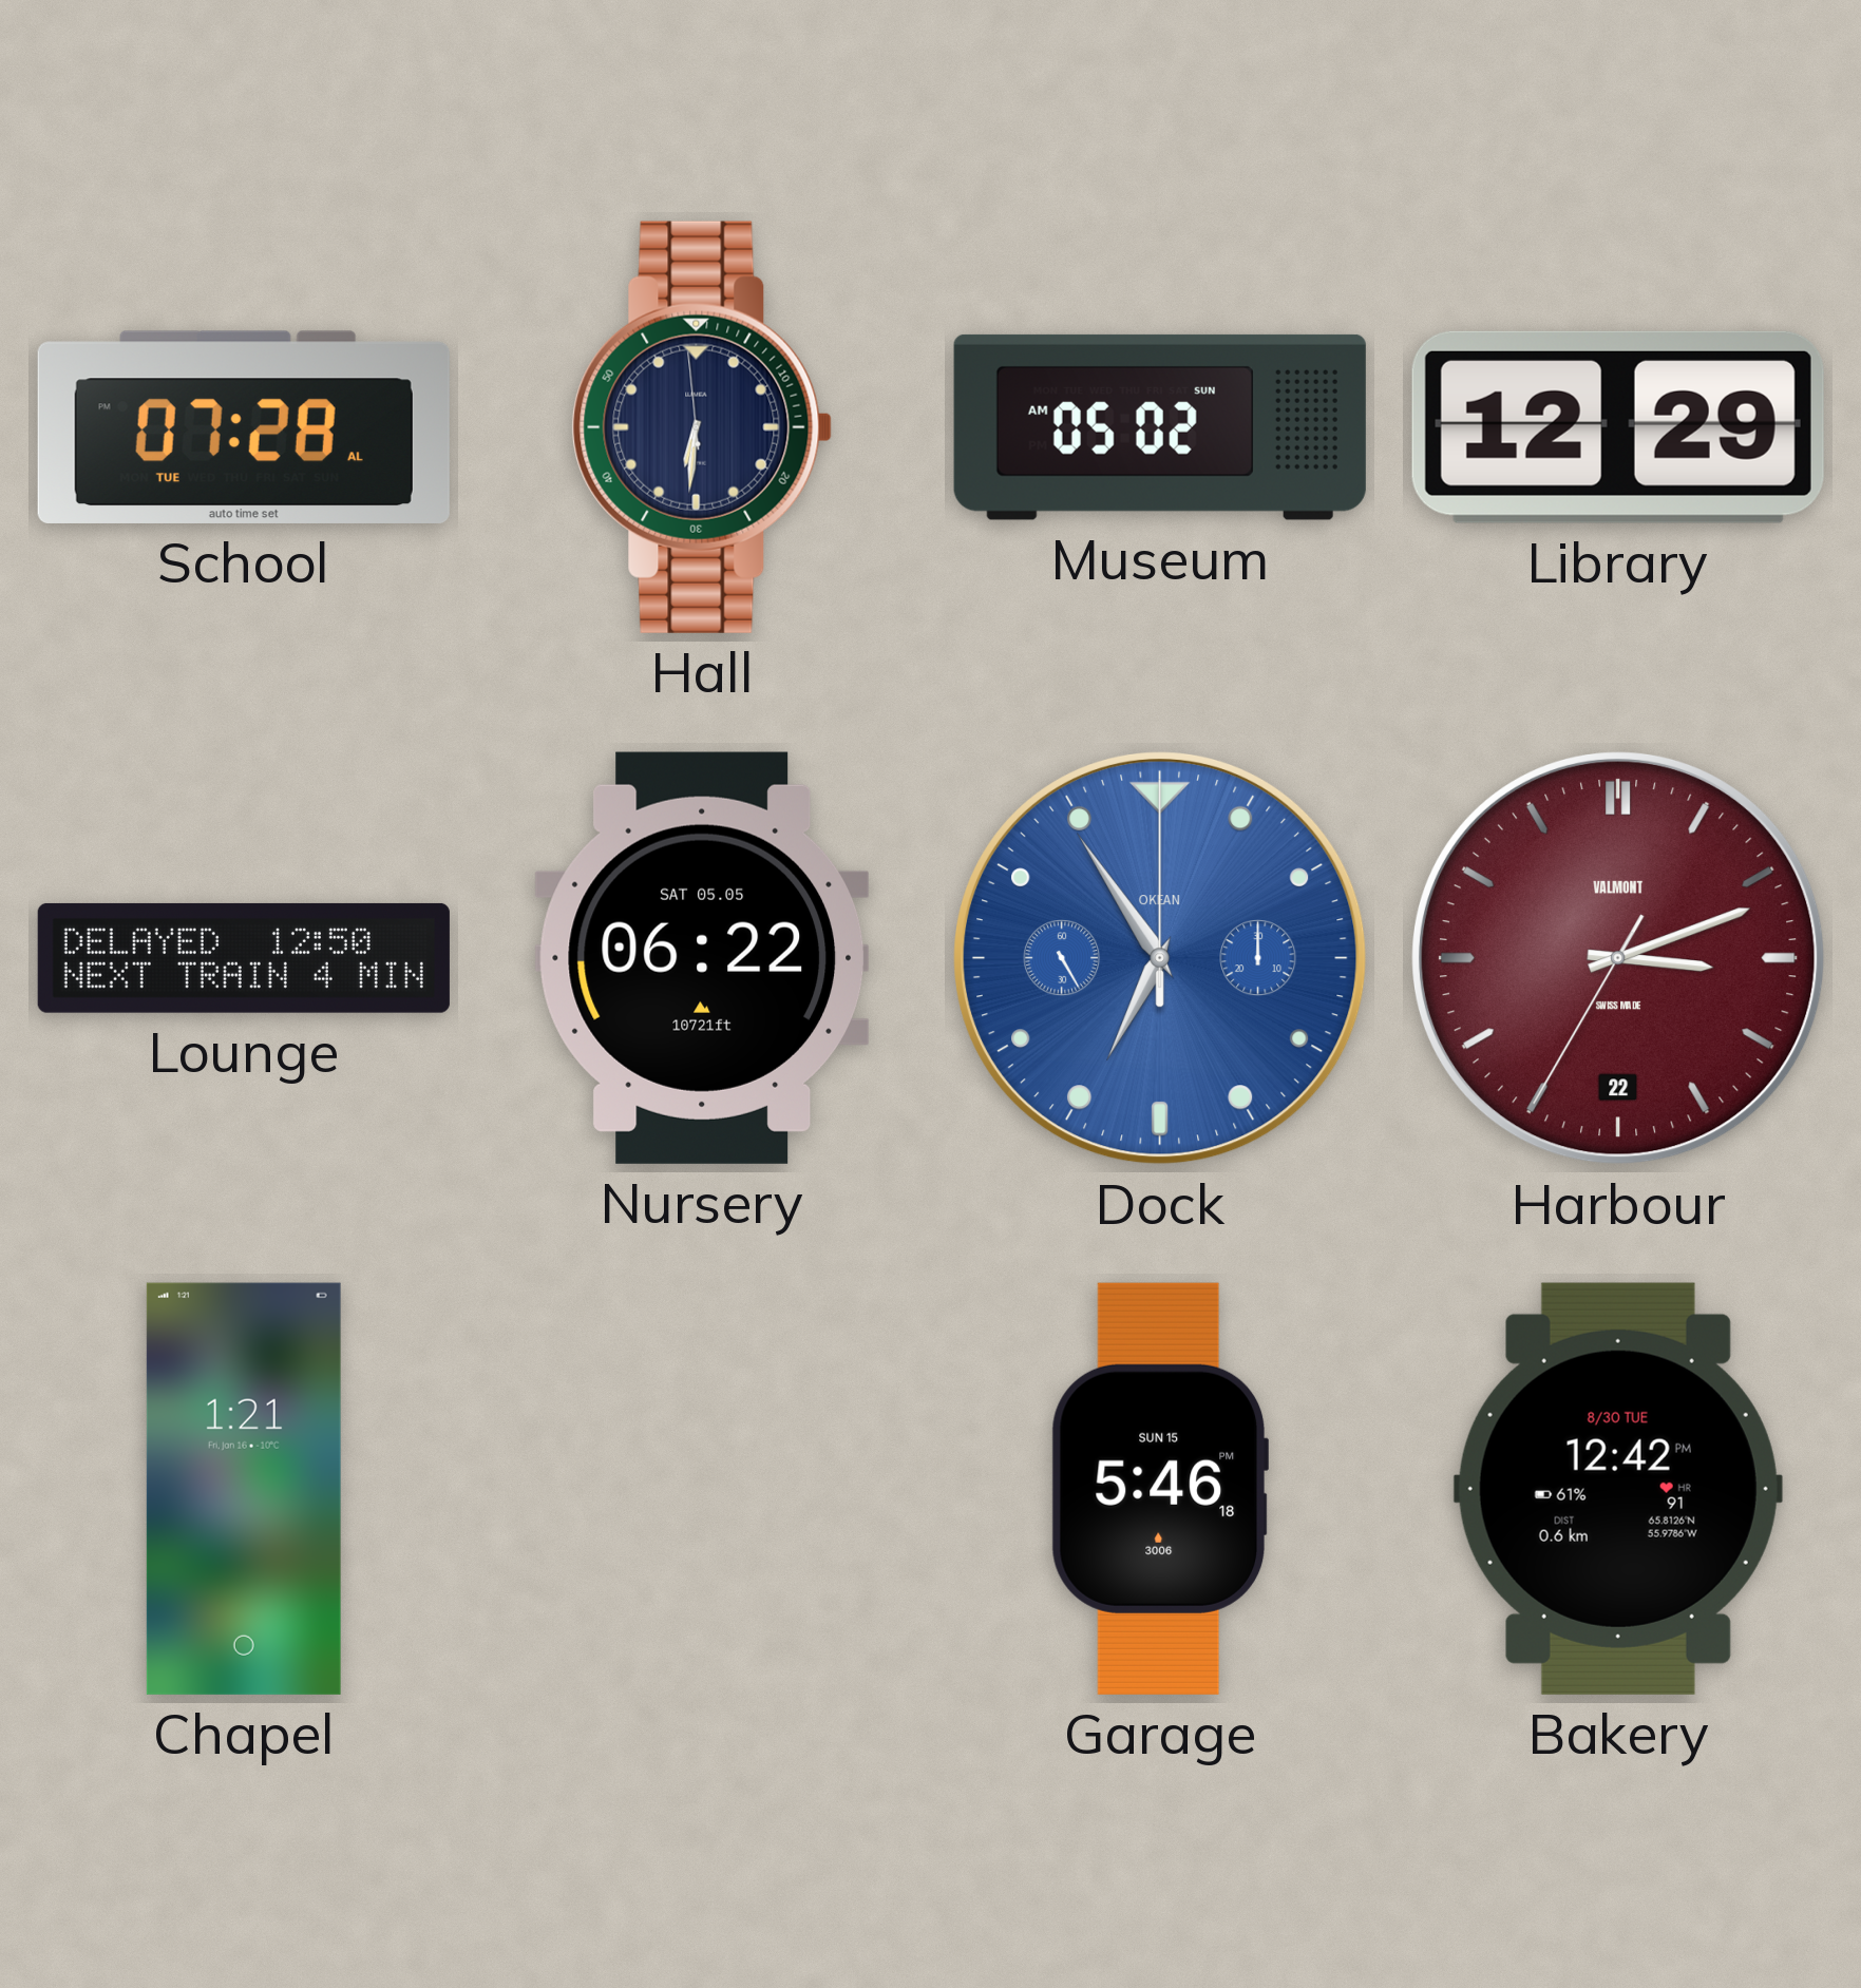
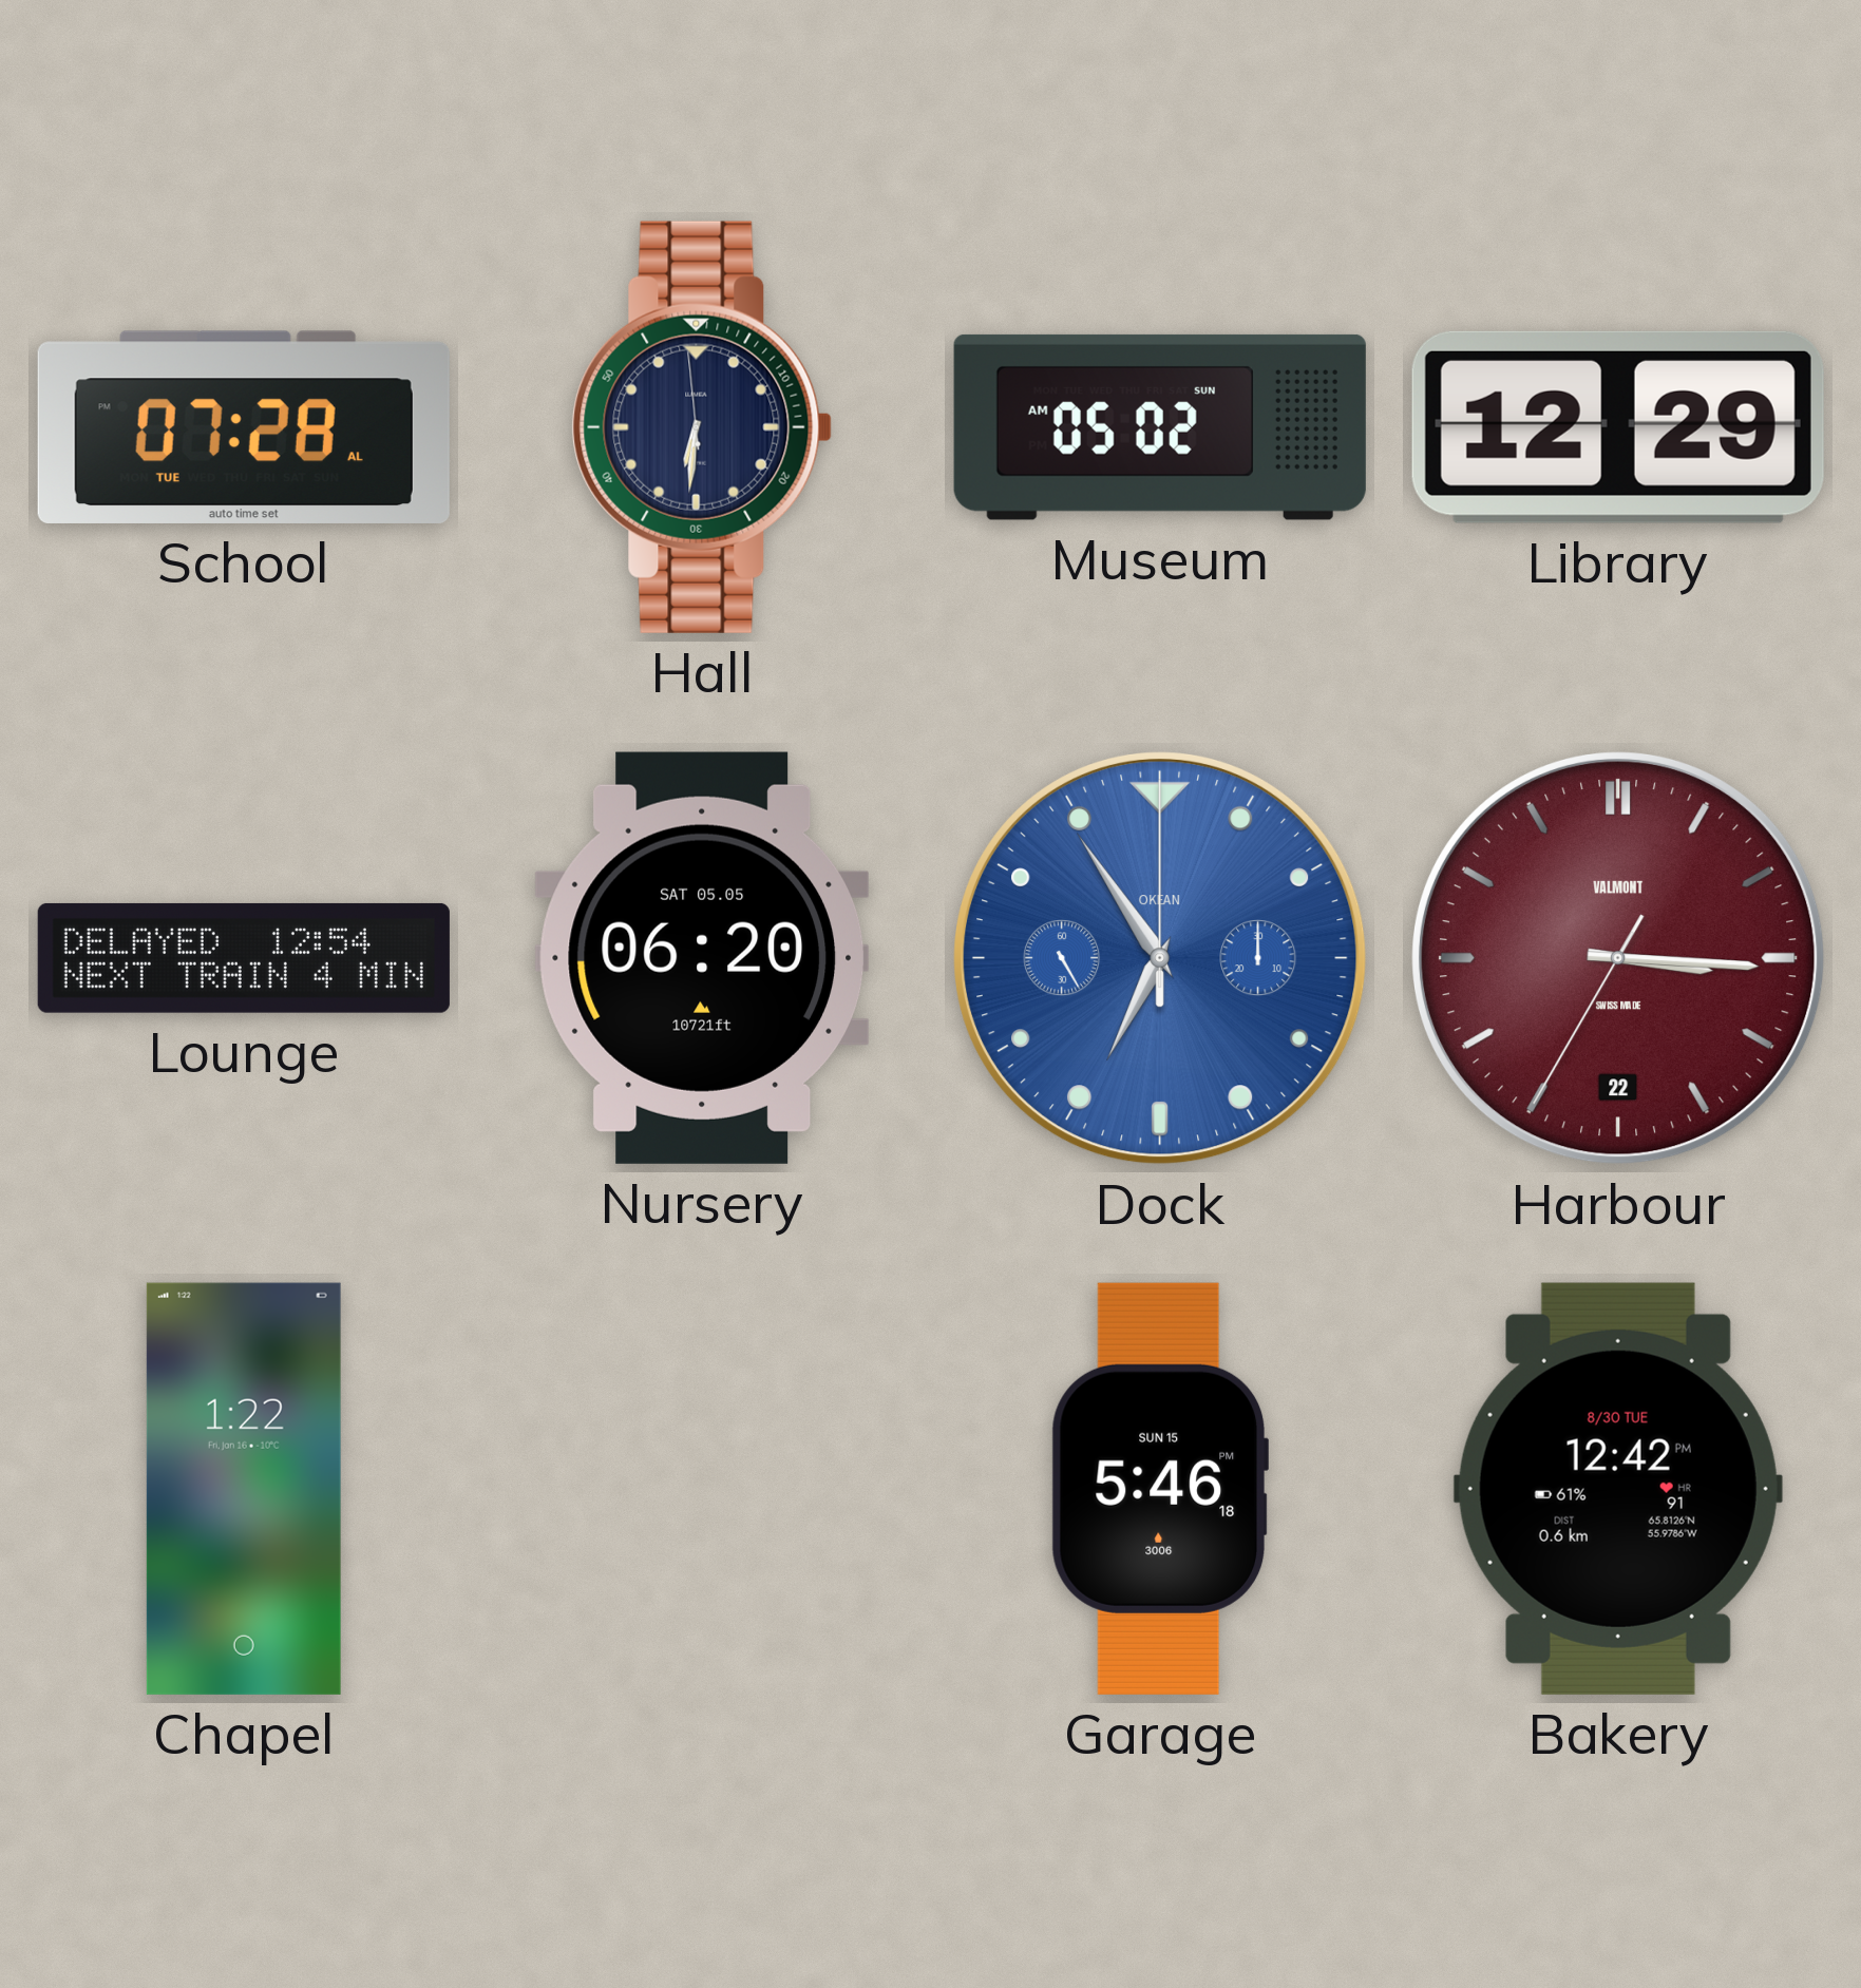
Lounge: 12:50 -> 12:54
Nursery: 06:22 -> 06:20
Harbour: 3:11 -> 3:15
Chapel: 1:21 -> 1:22
